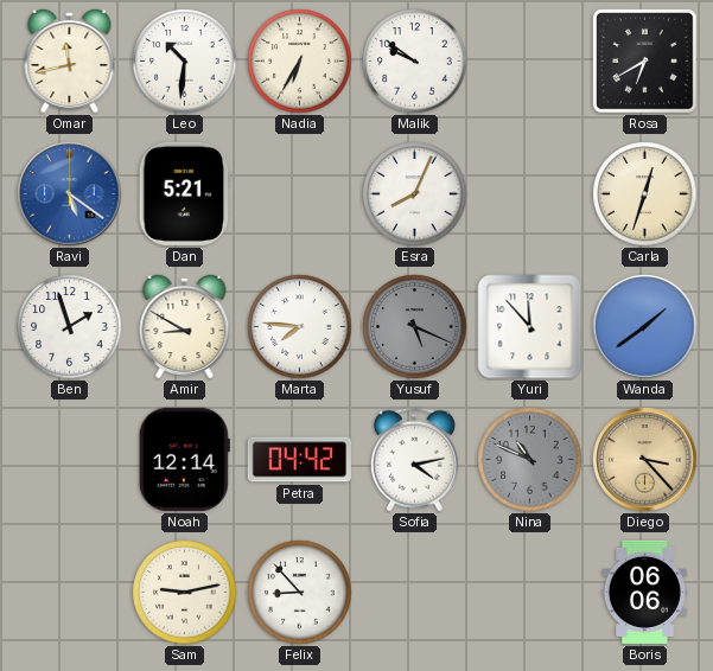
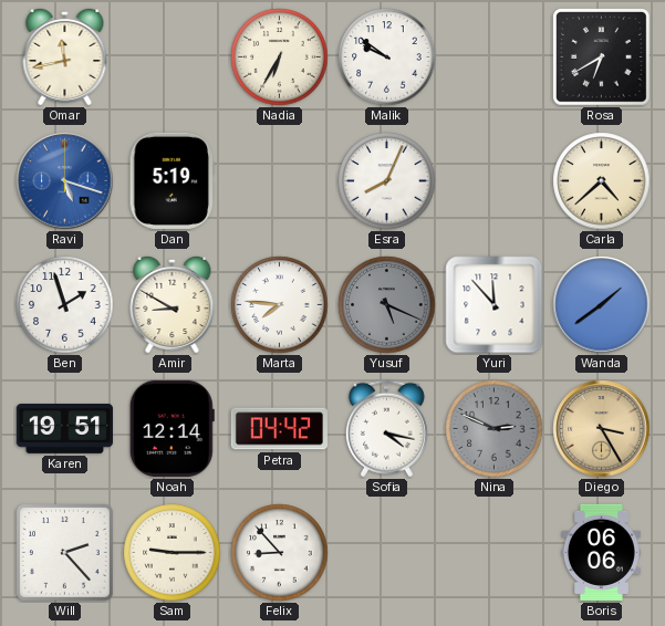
Leo: 10:31 -> none
Ravi: 5:21 -> 5:18
Dan: 5:21 -> 5:19
Carla: 12:33 -> 4:38
Karen: none -> 19:51
Sofia: 4:13 -> 4:17
Nina: 10:49 -> 2:49
Diego: 3:23 -> 3:25
Will: none -> 2:23
Sam: 9:13 -> 9:15
